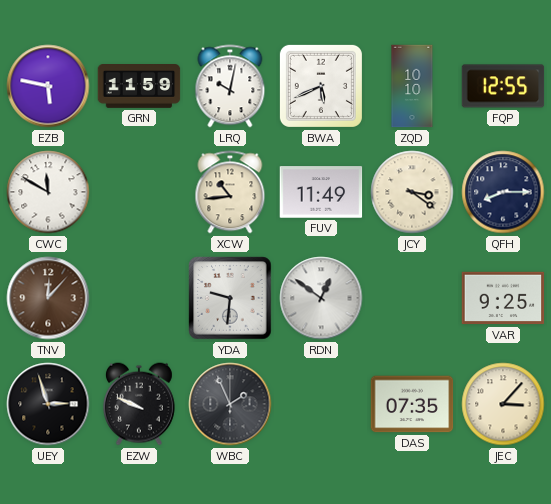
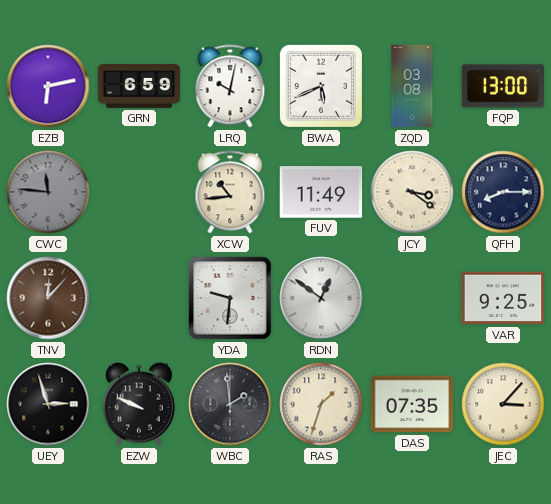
EZB: 5:47 -> 6:13
GRN: 11:59 -> 6:59
ZQD: 10:10 -> 03:08
FQP: 12:55 -> 13:00
CWC: 11:50 -> 11:46
CWC dial: white -> grey
WBC: 1:56 -> 1:59
RAS: none -> 1:33
